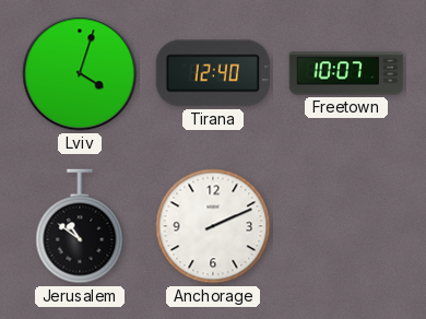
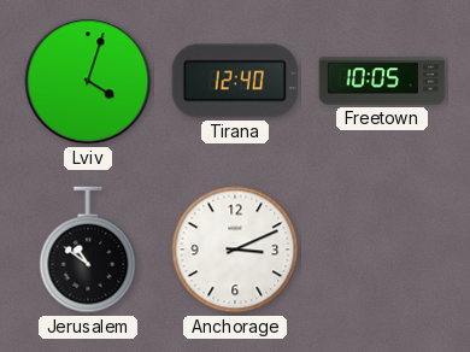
Freetown: 10:07 -> 10:05
Anchorage: 2:11 -> 3:11
